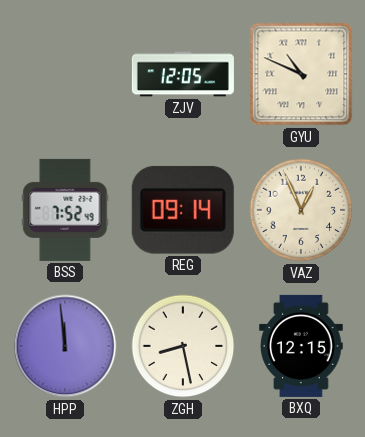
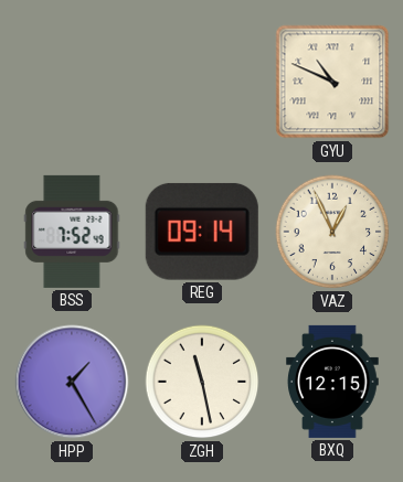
ZJV: 12:05 -> none
HPP: 11:59 -> 1:25
ZGH: 8:28 -> 11:28
